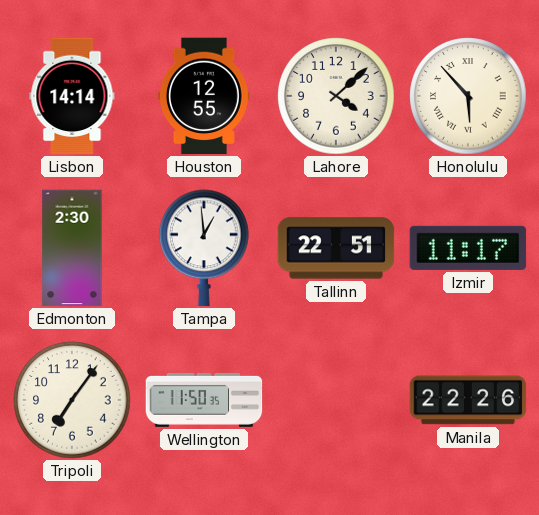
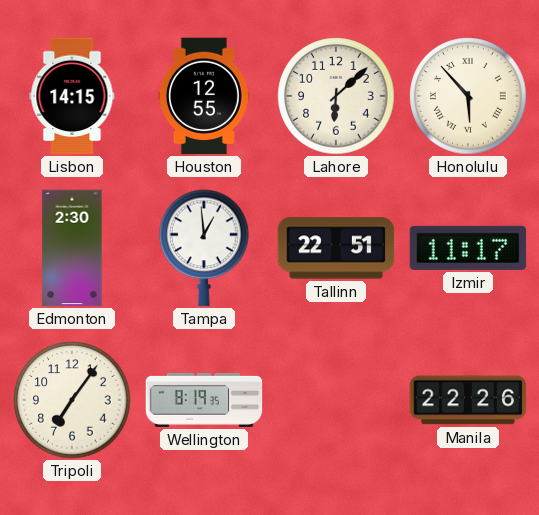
Lisbon: 14:14 -> 14:15
Lahore: 4:08 -> 6:08
Wellington: 11:50 -> 8:19
